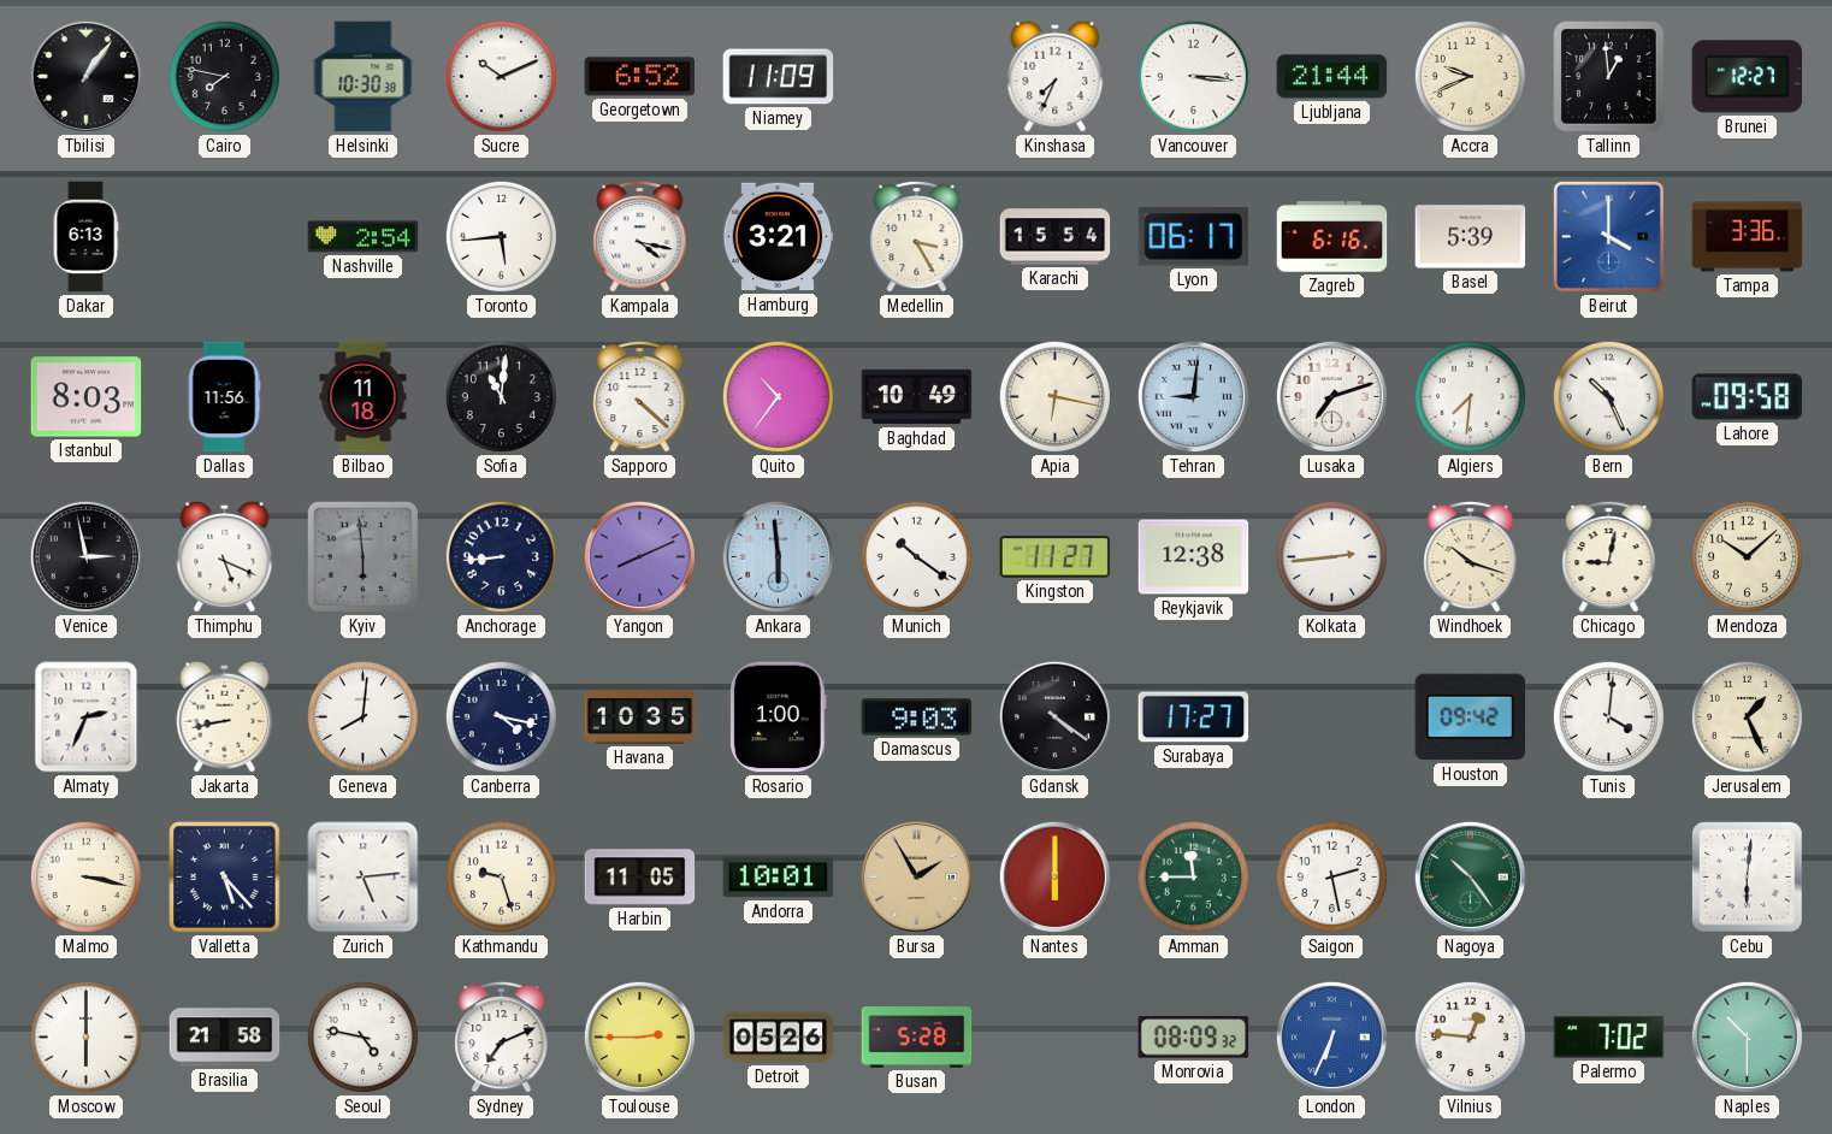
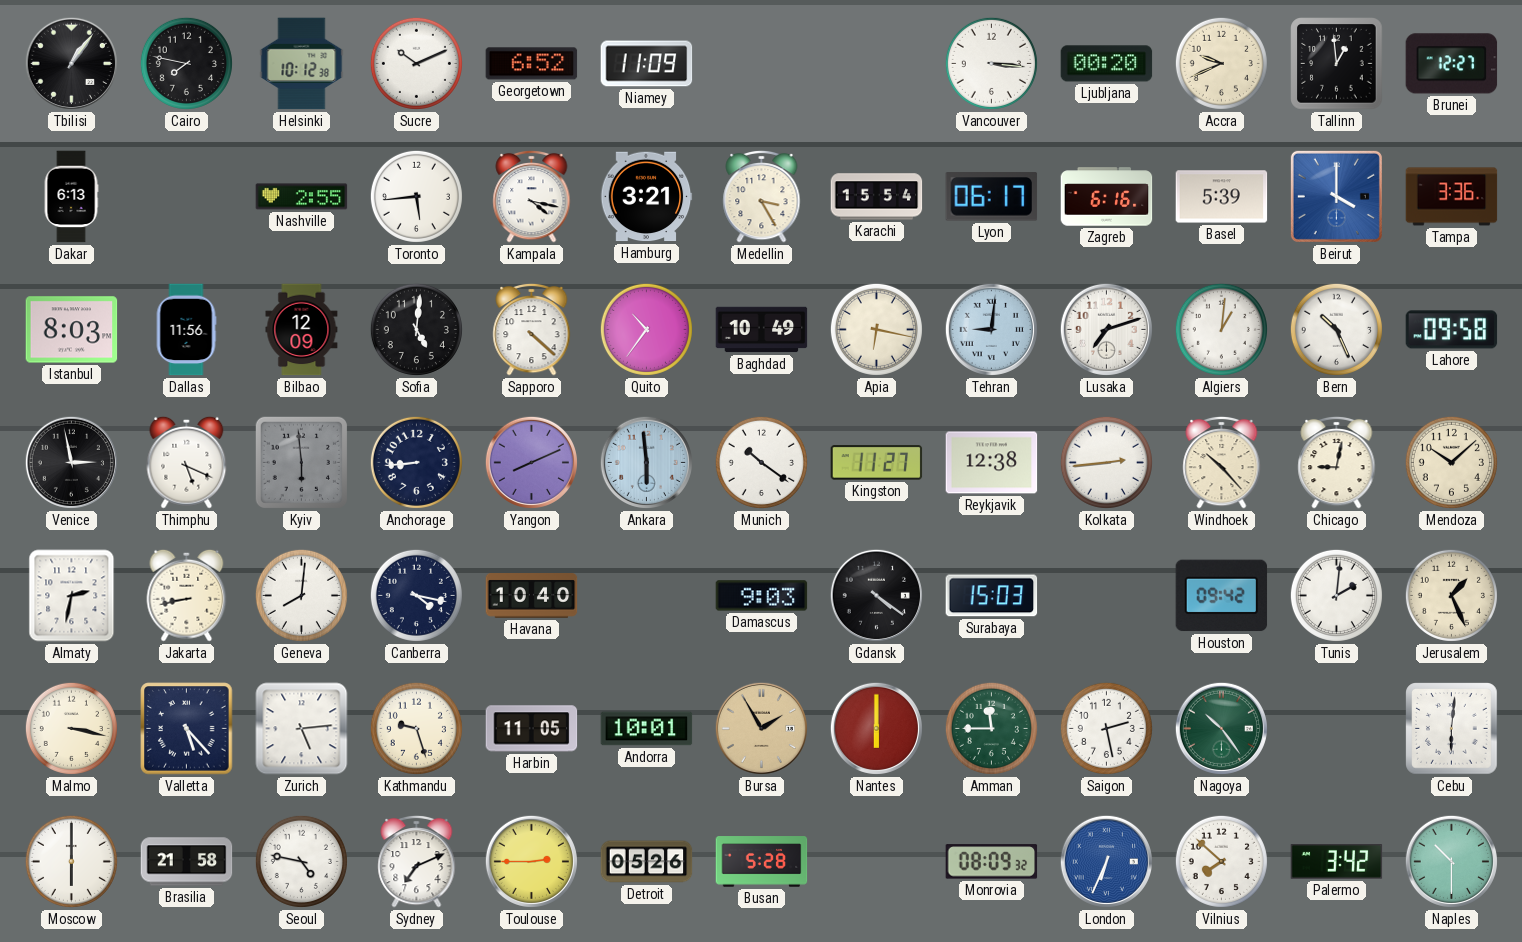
Helsinki: 10:30 -> 10:12
Kinshasa: 7:34 -> none
Ljubljana: 21:44 -> 00:20
Nashville: 2:54 -> 2:55
Bilbao: 11:18 -> 12:09
Sofia: 11:01 -> 5:01
Algiers: 7:31 -> 1:01
Windhoek: 10:18 -> 10:23
Almaty: 2:34 -> 2:32
Havana: 10:35 -> 10:40
Rosario: 1:00 -> none
Surabaya: 17:27 -> 15:03
Tunis: 4:01 -> 2:01
Vilnius: 12:46 -> 7:52
Palermo: 7:02 -> 3:42
